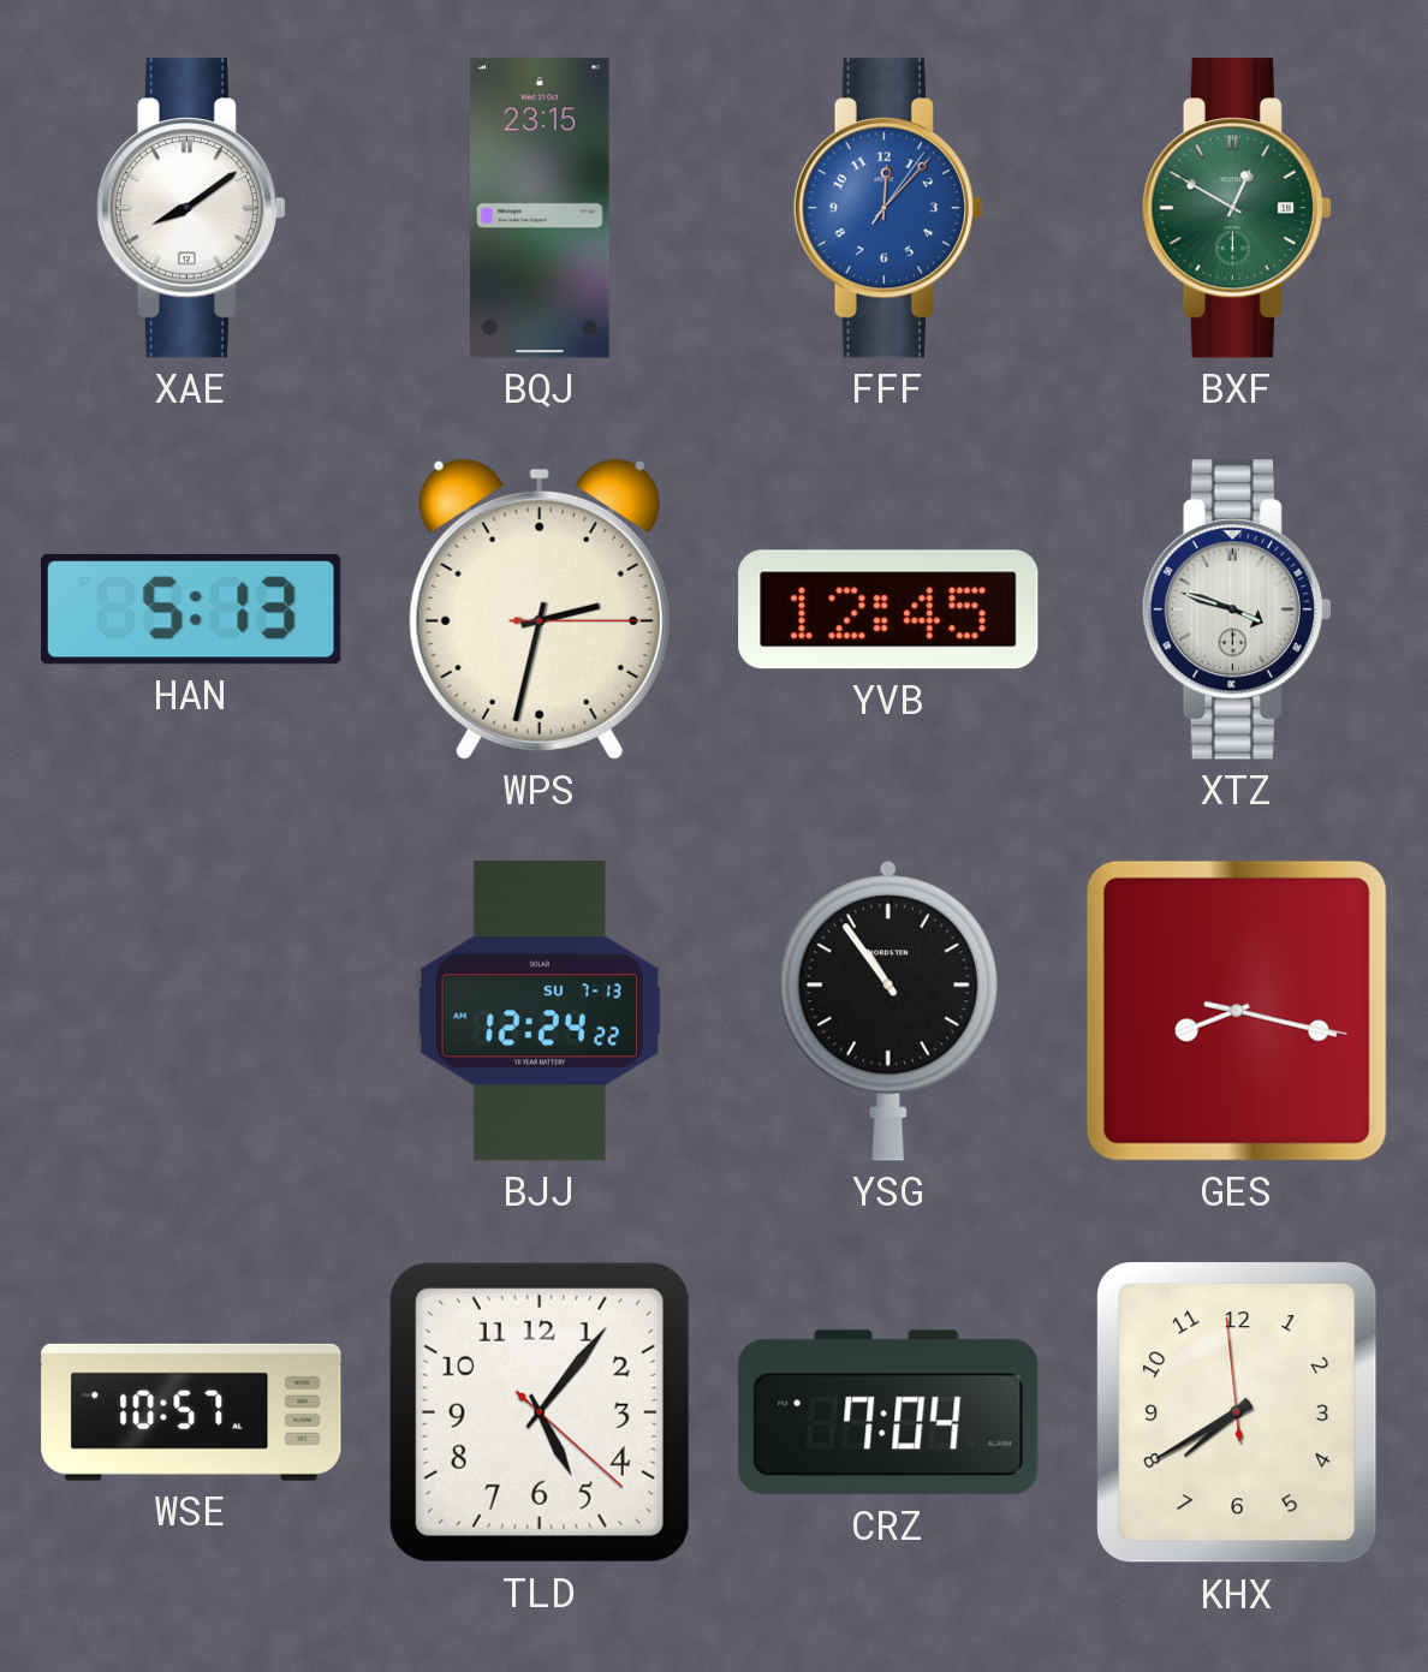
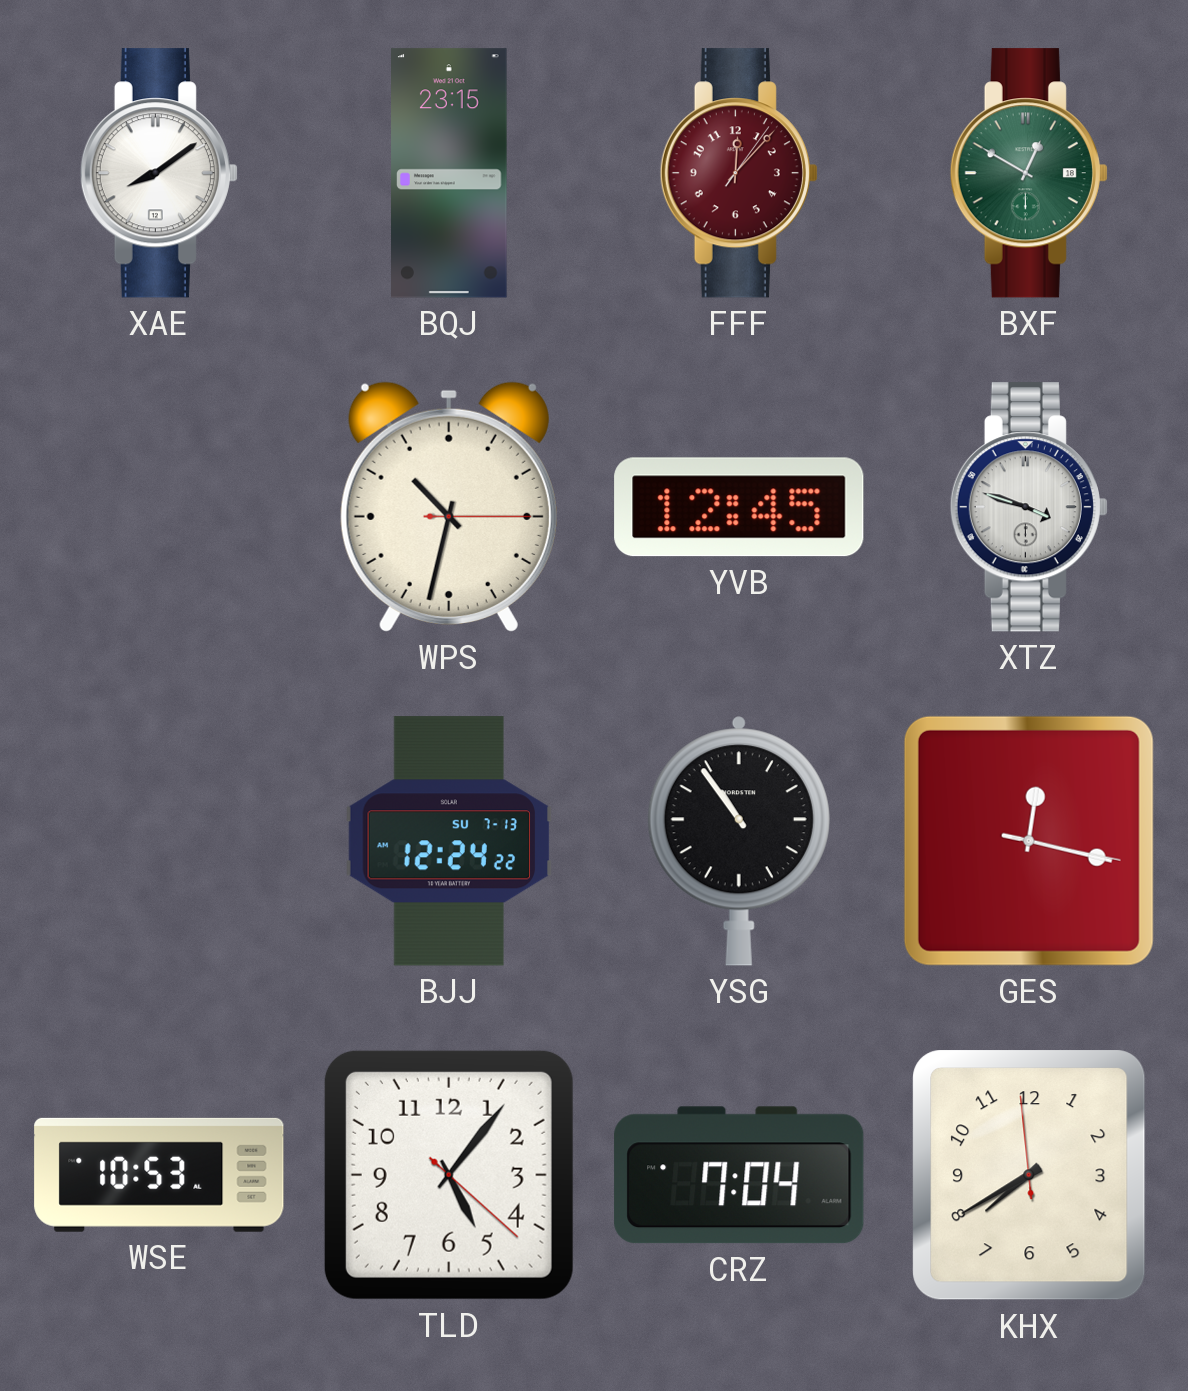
FFF dial: blue -> burgundy
HAN: 5:13 -> none
WPS: 2:32 -> 10:32
GES: 8:17 -> 12:17
WSE: 10:57 -> 10:53
